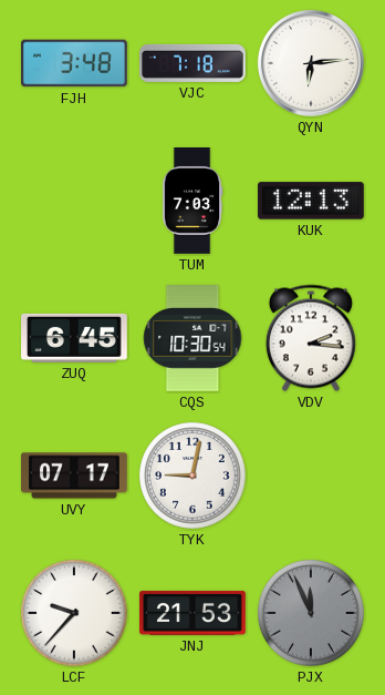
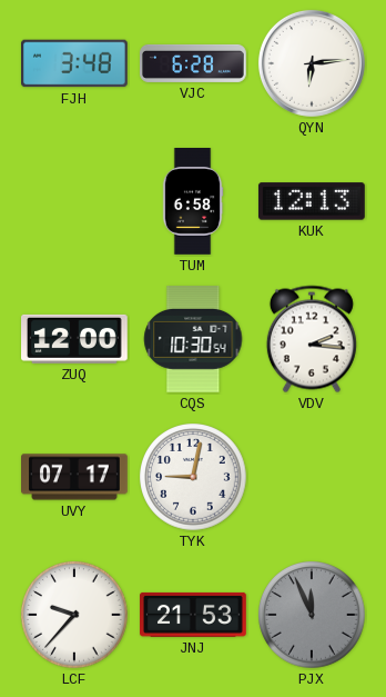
VJC: 7:18 -> 6:28
TUM: 7:03 -> 6:58
ZUQ: 6:45 -> 12:00
